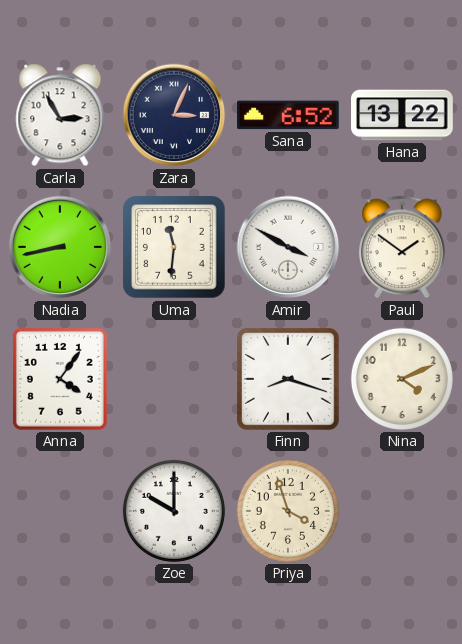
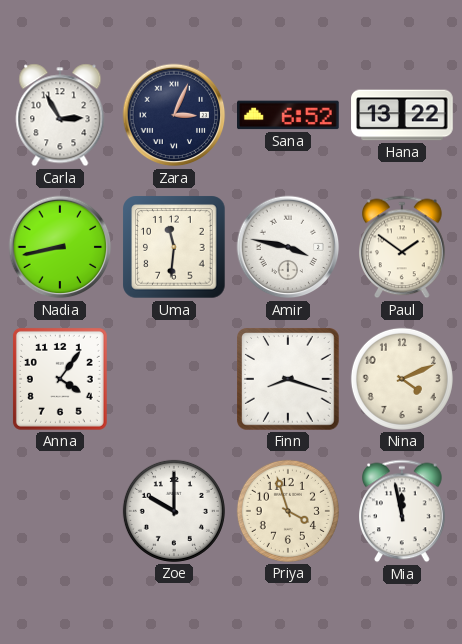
Amir: 3:50 -> 3:47
Mia: none -> 11:58
